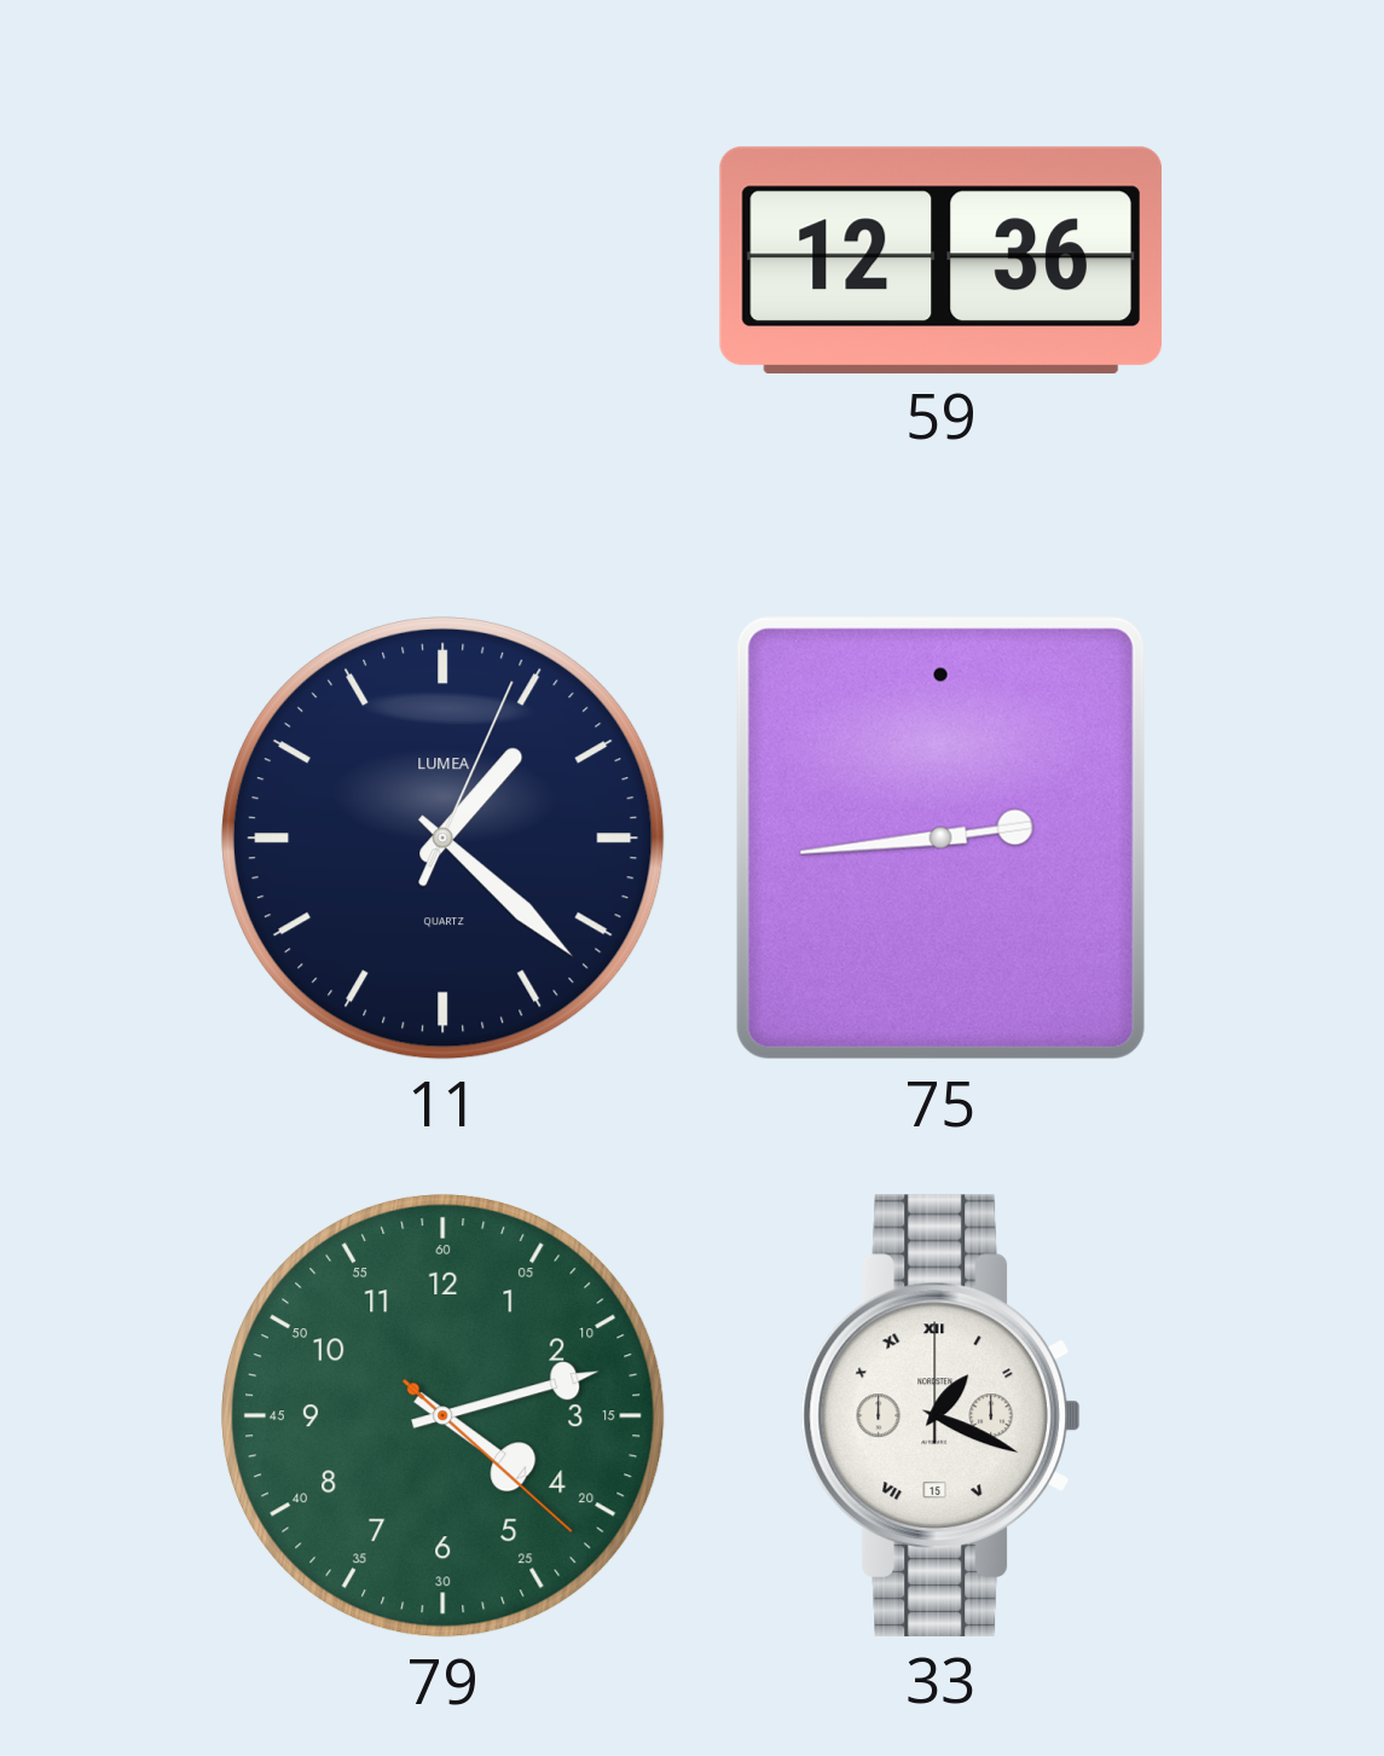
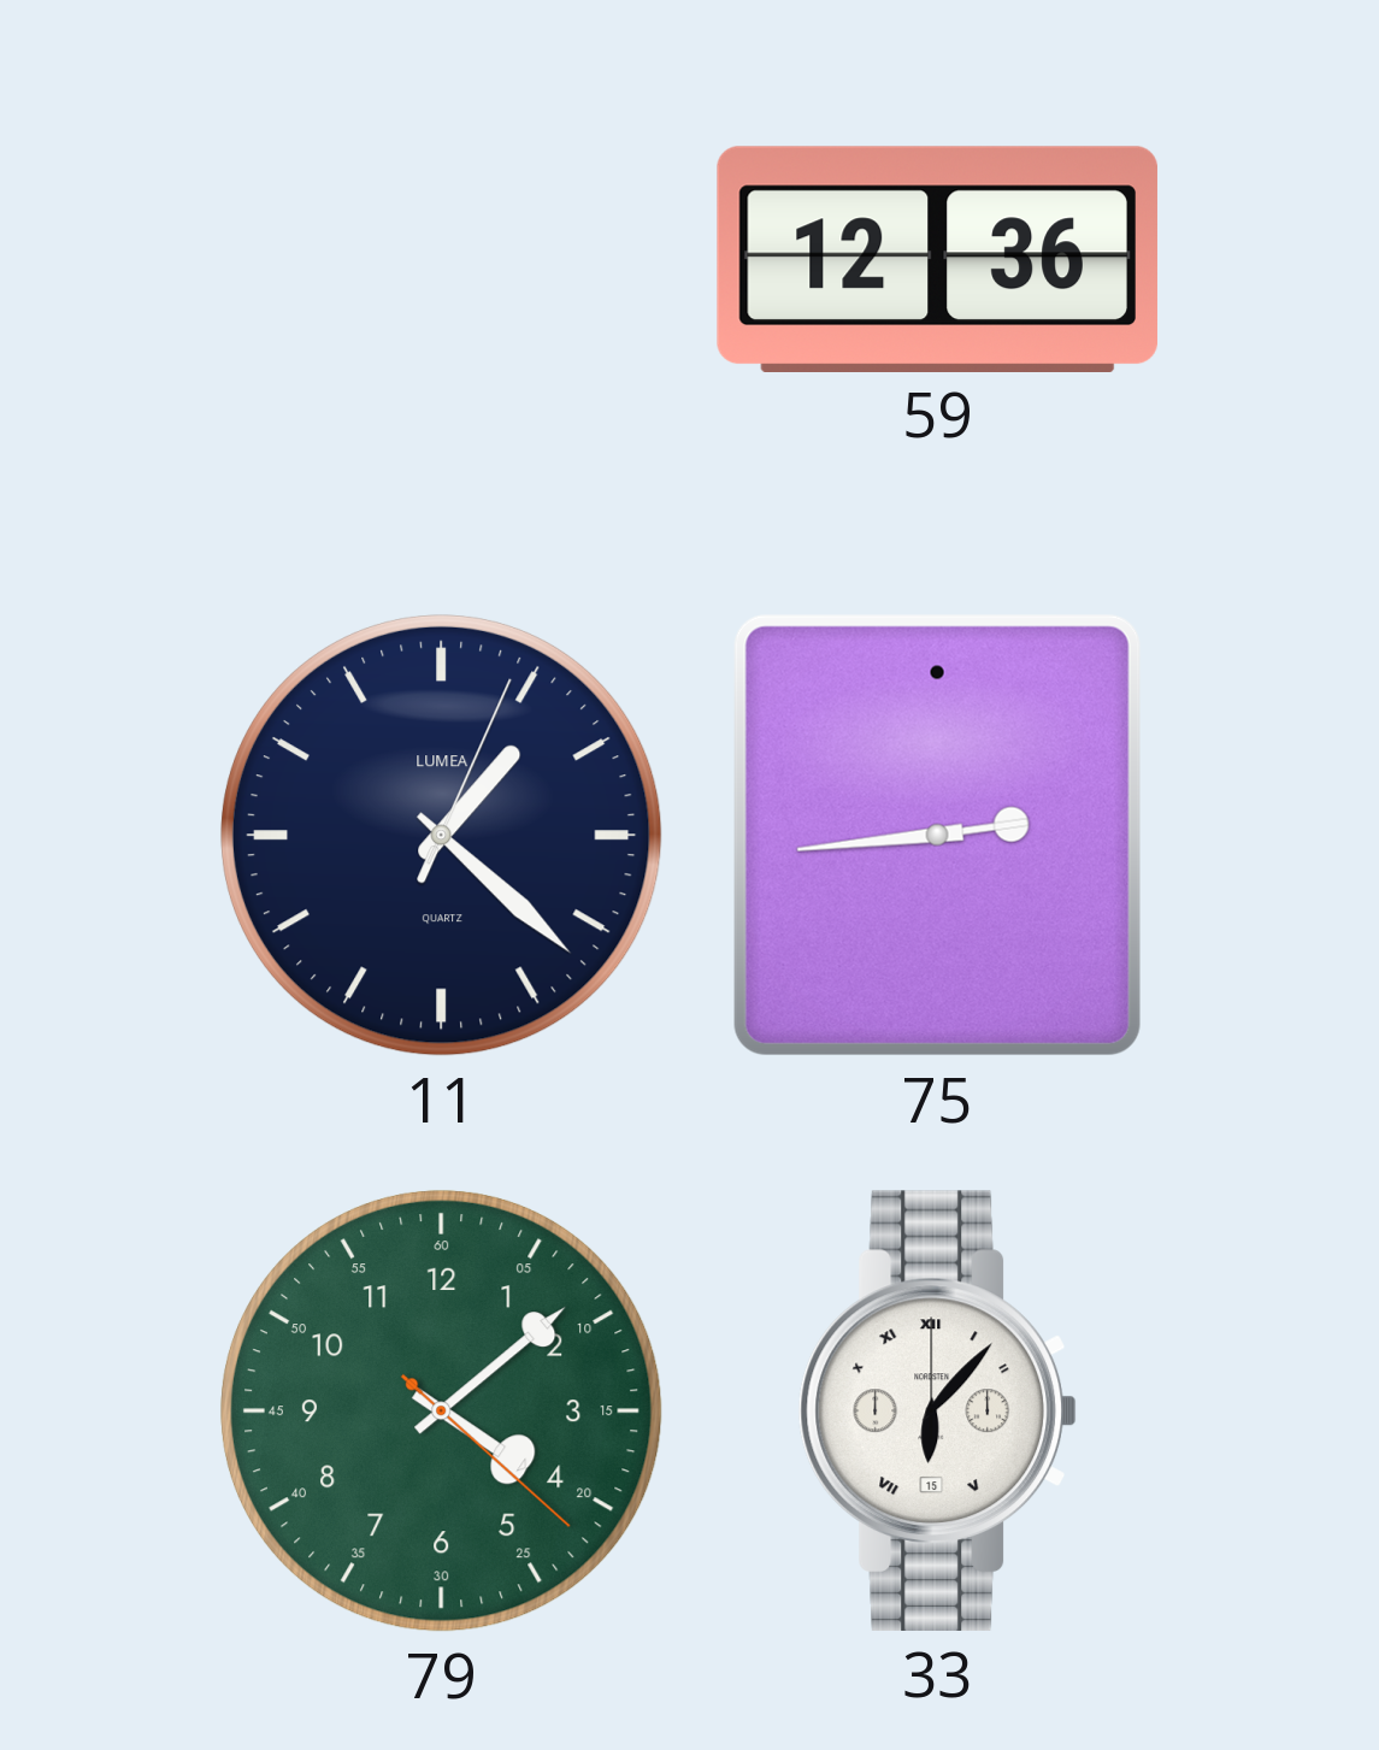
79: 4:12 -> 4:08
33: 1:19 -> 6:07
